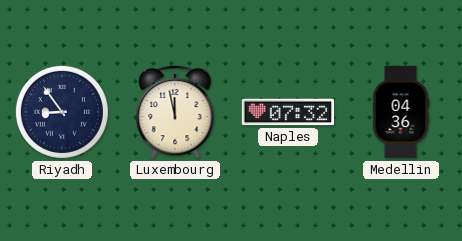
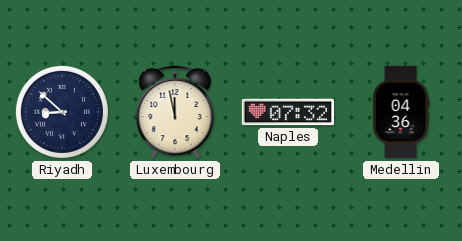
Riyadh: 8:54 -> 8:52
